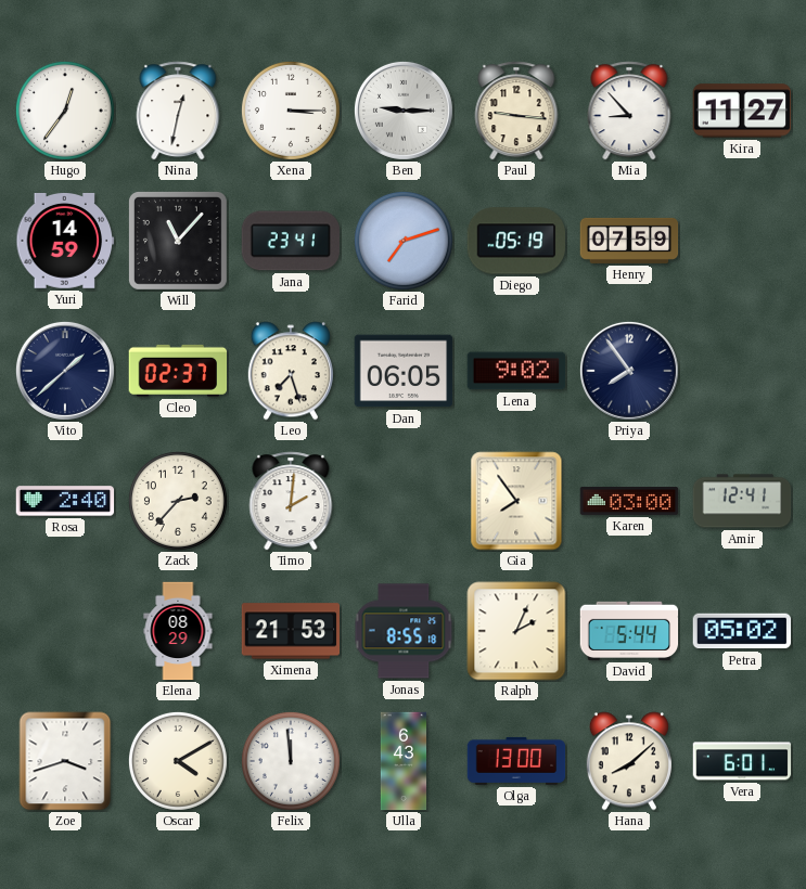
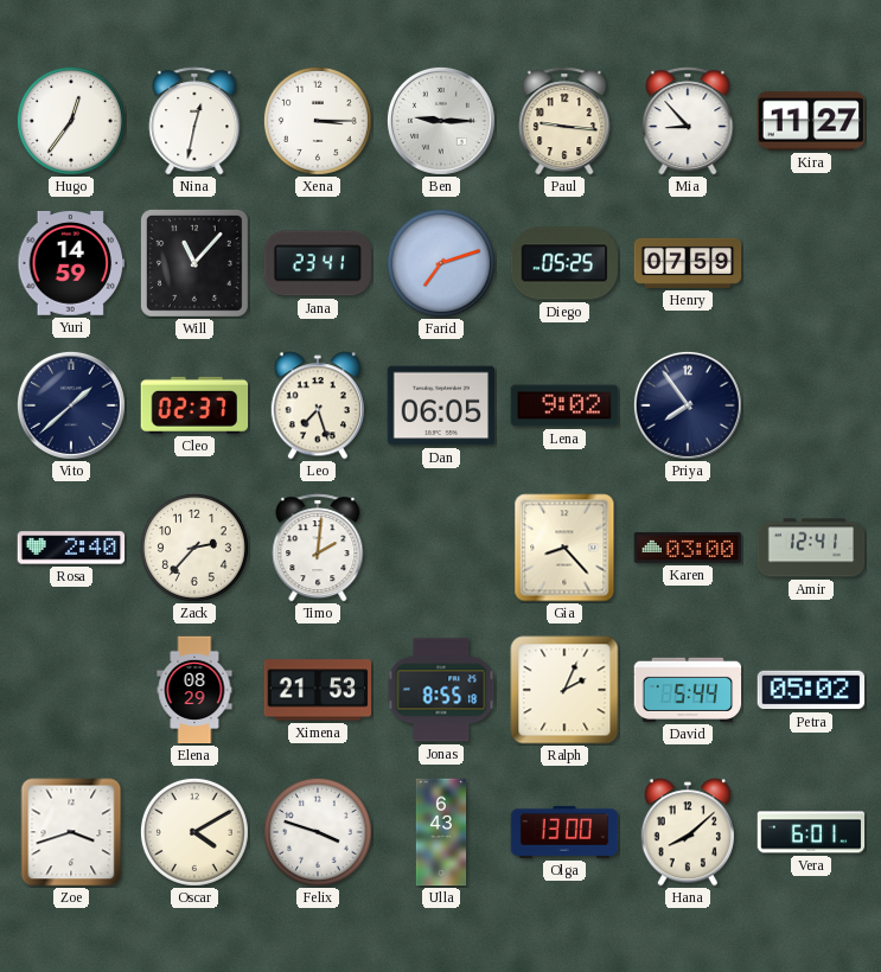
Diego: 05:19 -> 05:25
Gia: 7:54 -> 8:23
Felix: 11:59 -> 3:48
